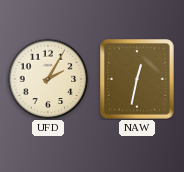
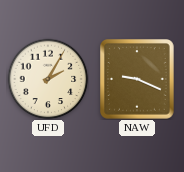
NAW: 12:32 -> 9:19
